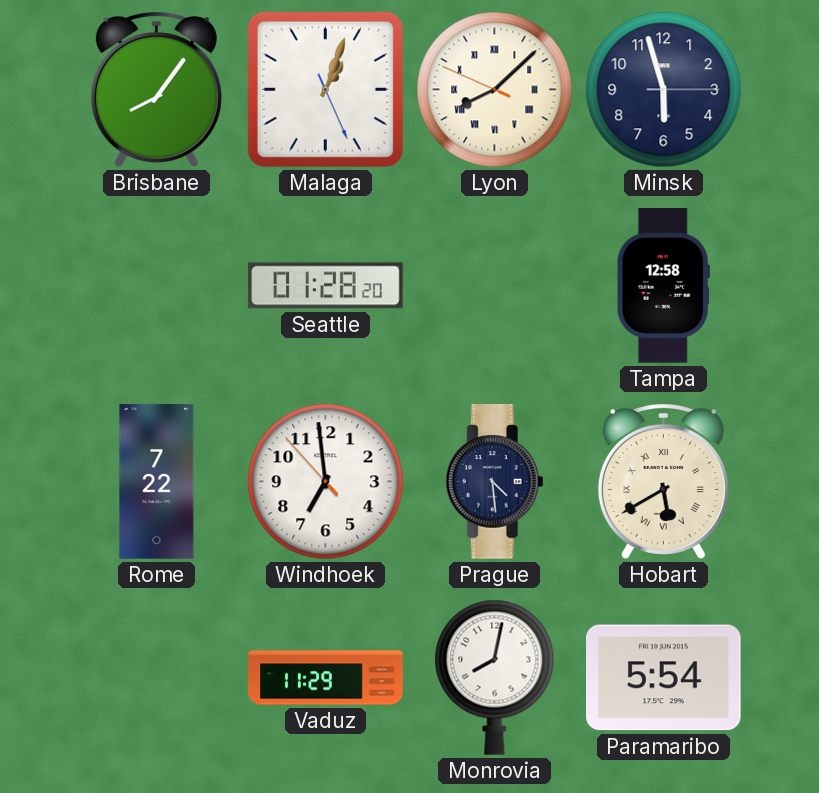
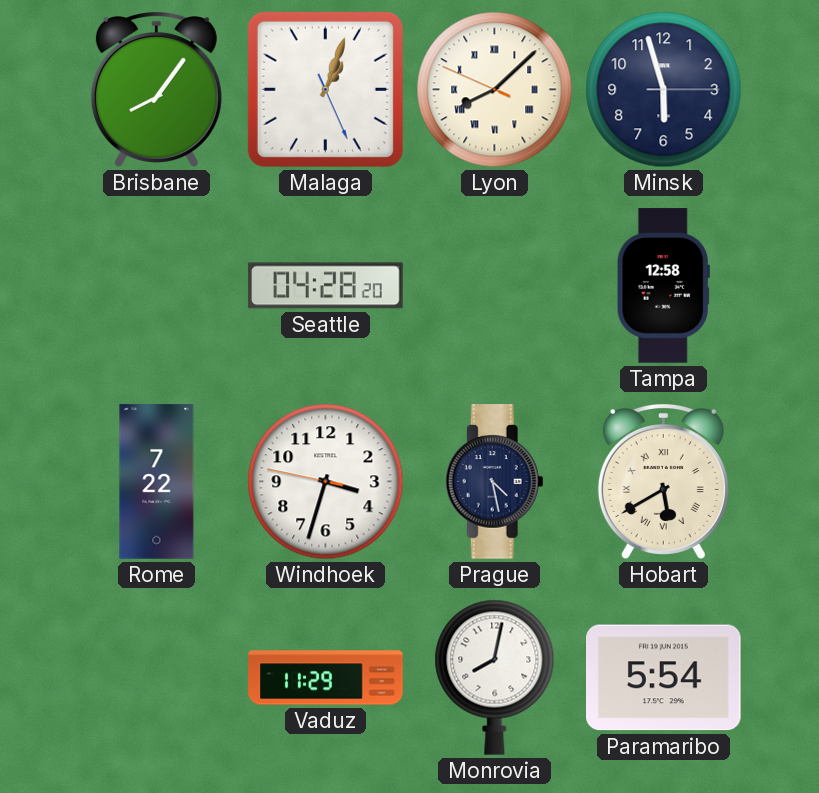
Seattle: 01:28 -> 04:28
Windhoek: 6:58 -> 3:32
Prague: 4:29 -> 4:28
